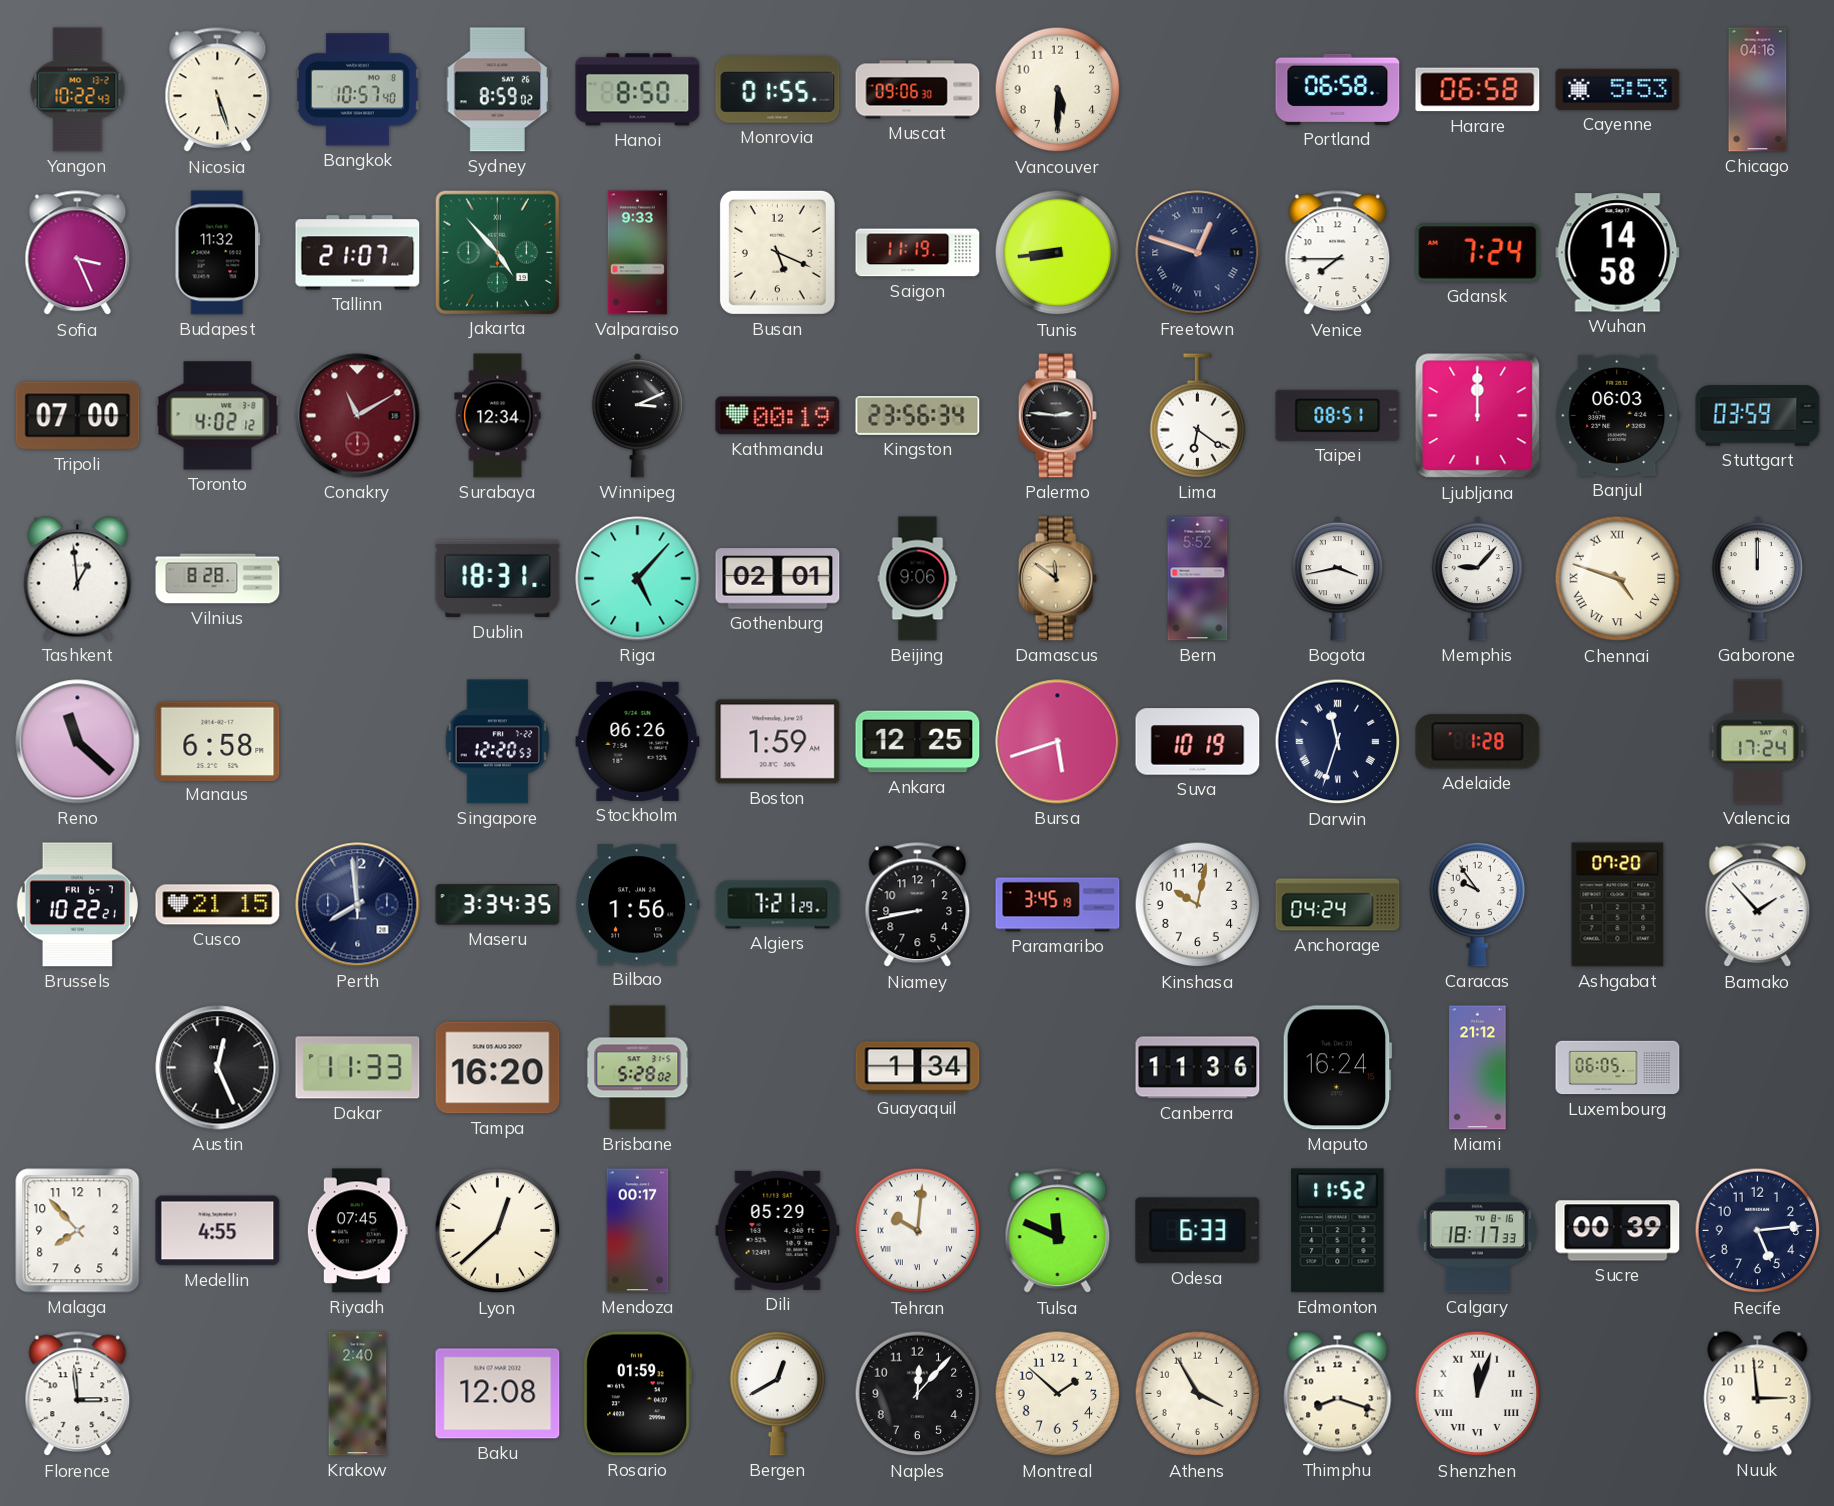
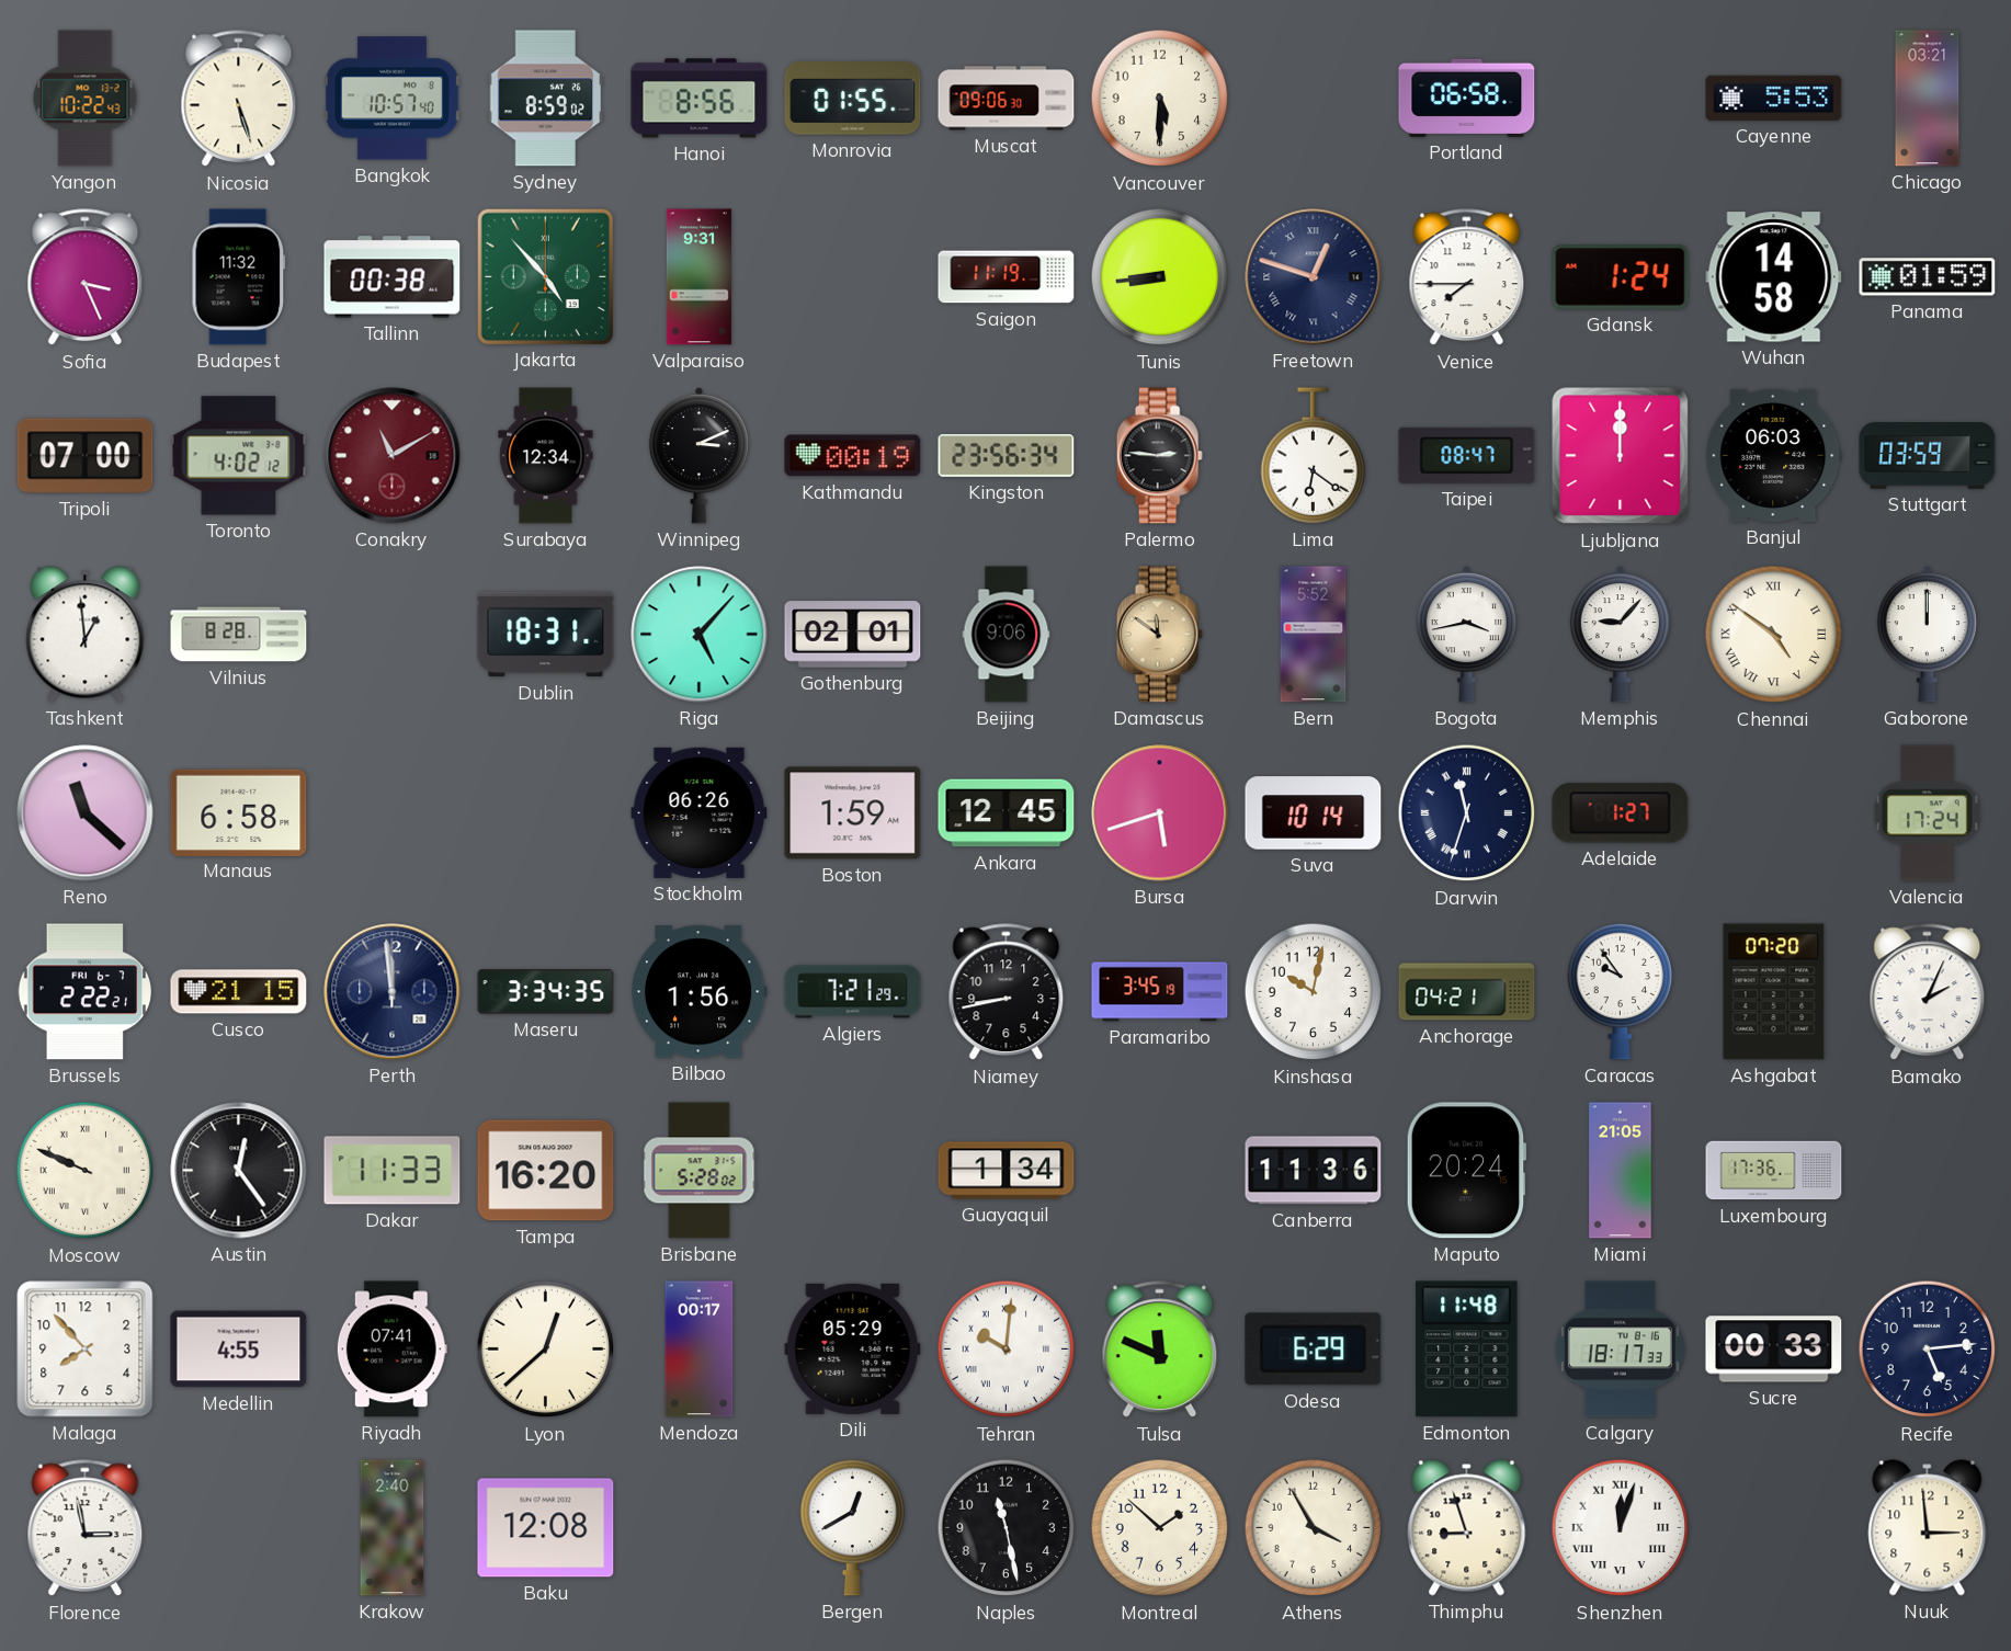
Hanoi: 8:50 -> 8:56
Harare: 06:58 -> none
Chicago: 04:16 -> 03:21
Tallinn: 21:07 -> 00:38
Valparaiso: 9:33 -> 9:31
Busan: 5:19 -> none
Gdansk: 7:24 -> 1:24
Panama: none -> 01:59
Taipei: 08:51 -> 08:47
Chennai: 4:48 -> 4:51
Singapore: 12:20 -> none
Ankara: 12:25 -> 12:45
Suva: 10:19 -> 10:14
Adelaide: 1:28 -> 1:27
Brussels: 10:22 -> 2:22
Perth: 7:59 -> 11:59
Anchorage: 04:24 -> 04:21
Bamako: 1:53 -> 2:04
Moscow: none -> 9:49
Austin: 12:26 -> 12:24
Maputo: 16:24 -> 20:24
Miami: 21:12 -> 21:05
Luxembourg: 06:05 -> 17:36
Riyadh: 07:45 -> 07:41
Odesa: 6:33 -> 6:29
Edmonton: 11:52 -> 11:48
Sucre: 00:39 -> 00:33
Florence: 2:59 -> 2:58
Rosario: 01:59 -> none
Naples: 12:07 -> 11:28
Thimphu: 8:18 -> 8:57
